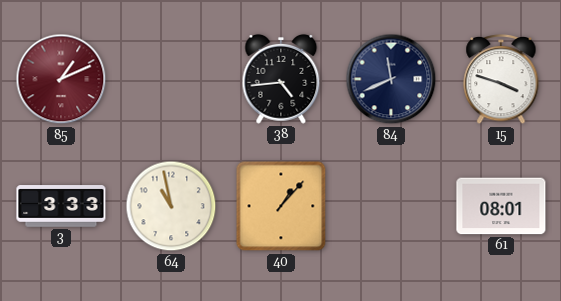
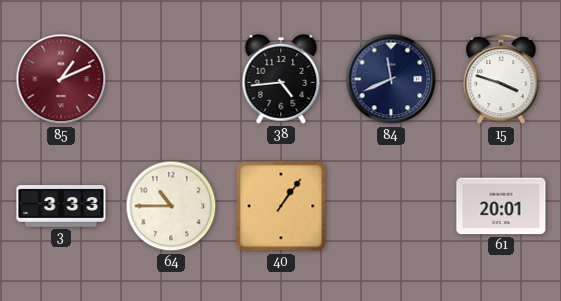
64: 10:58 -> 10:45
40: 1:07 -> 1:06
61: 08:01 -> 20:01
